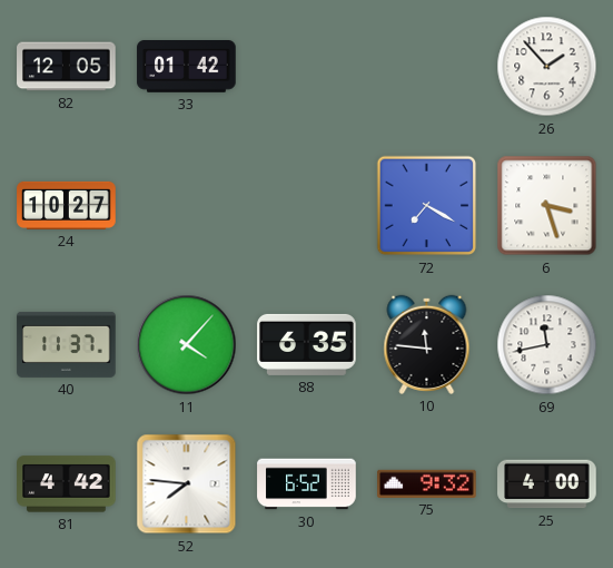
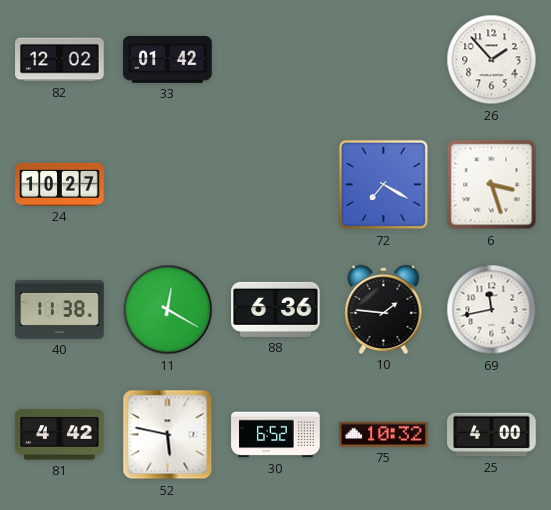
82: 12:05 -> 12:02
40: 11:37 -> 11:38
11: 4:07 -> 12:20
88: 6:35 -> 6:36
10: 11:46 -> 1:46
52: 7:46 -> 5:47
75: 9:32 -> 10:32
